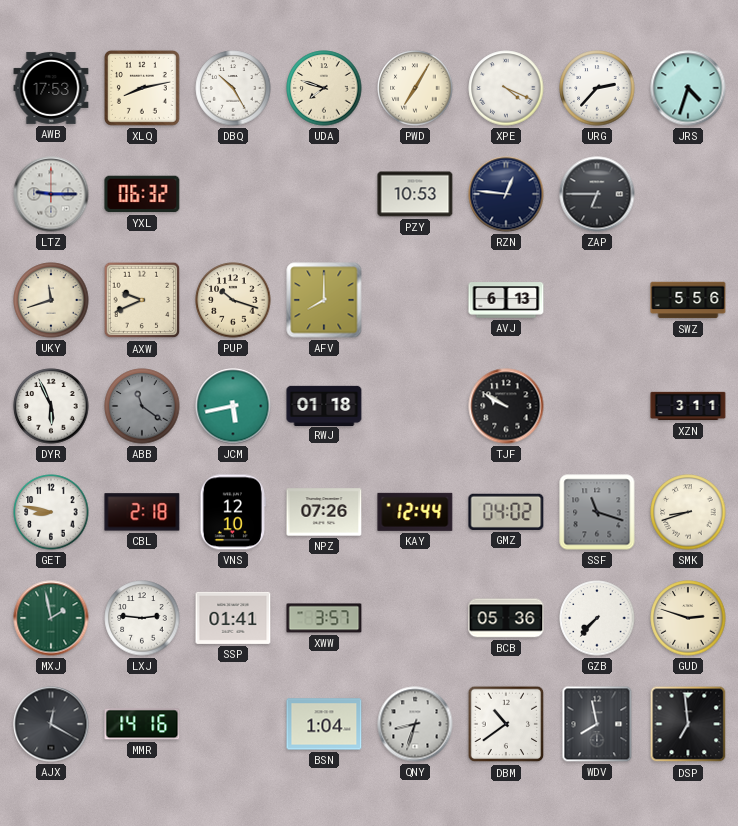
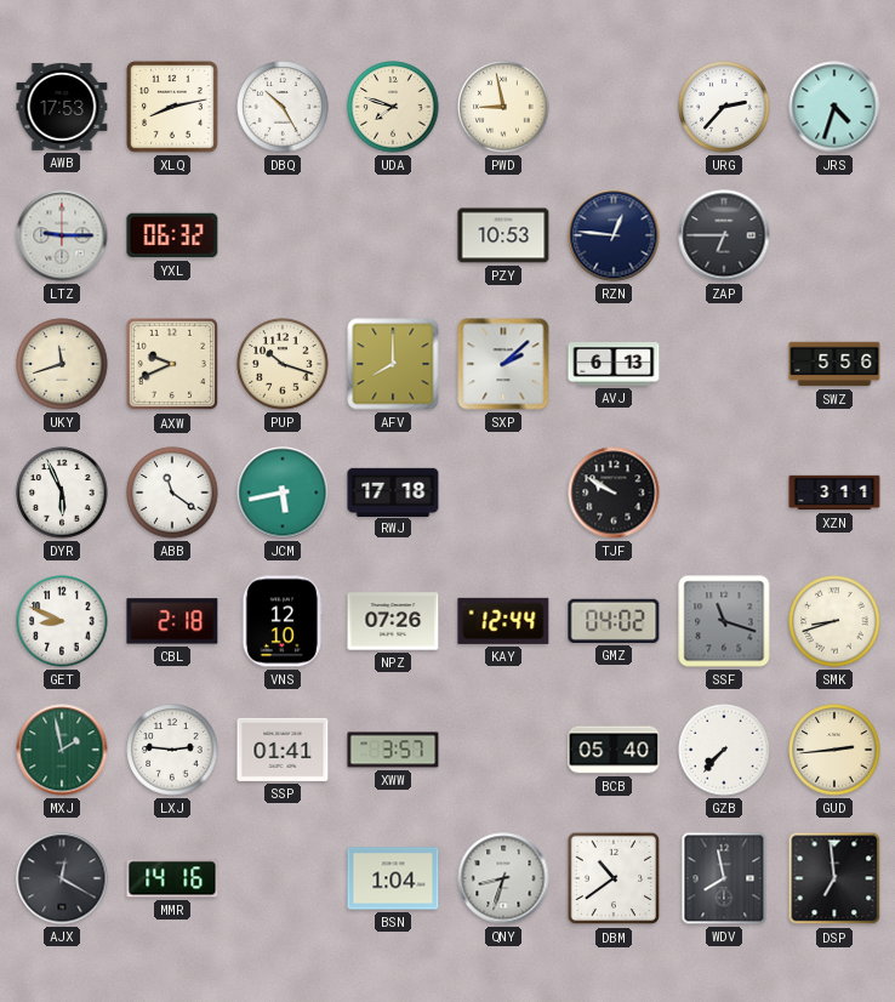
PWD: 7:05 -> 8:58
XPE: 4:19 -> none
SXP: none -> 2:08
ABB dial: grey -> white
RWJ: 01:18 -> 17:18
GET: 8:47 -> 8:49
BCB: 05:36 -> 05:40
GUD: 2:48 -> 2:44
